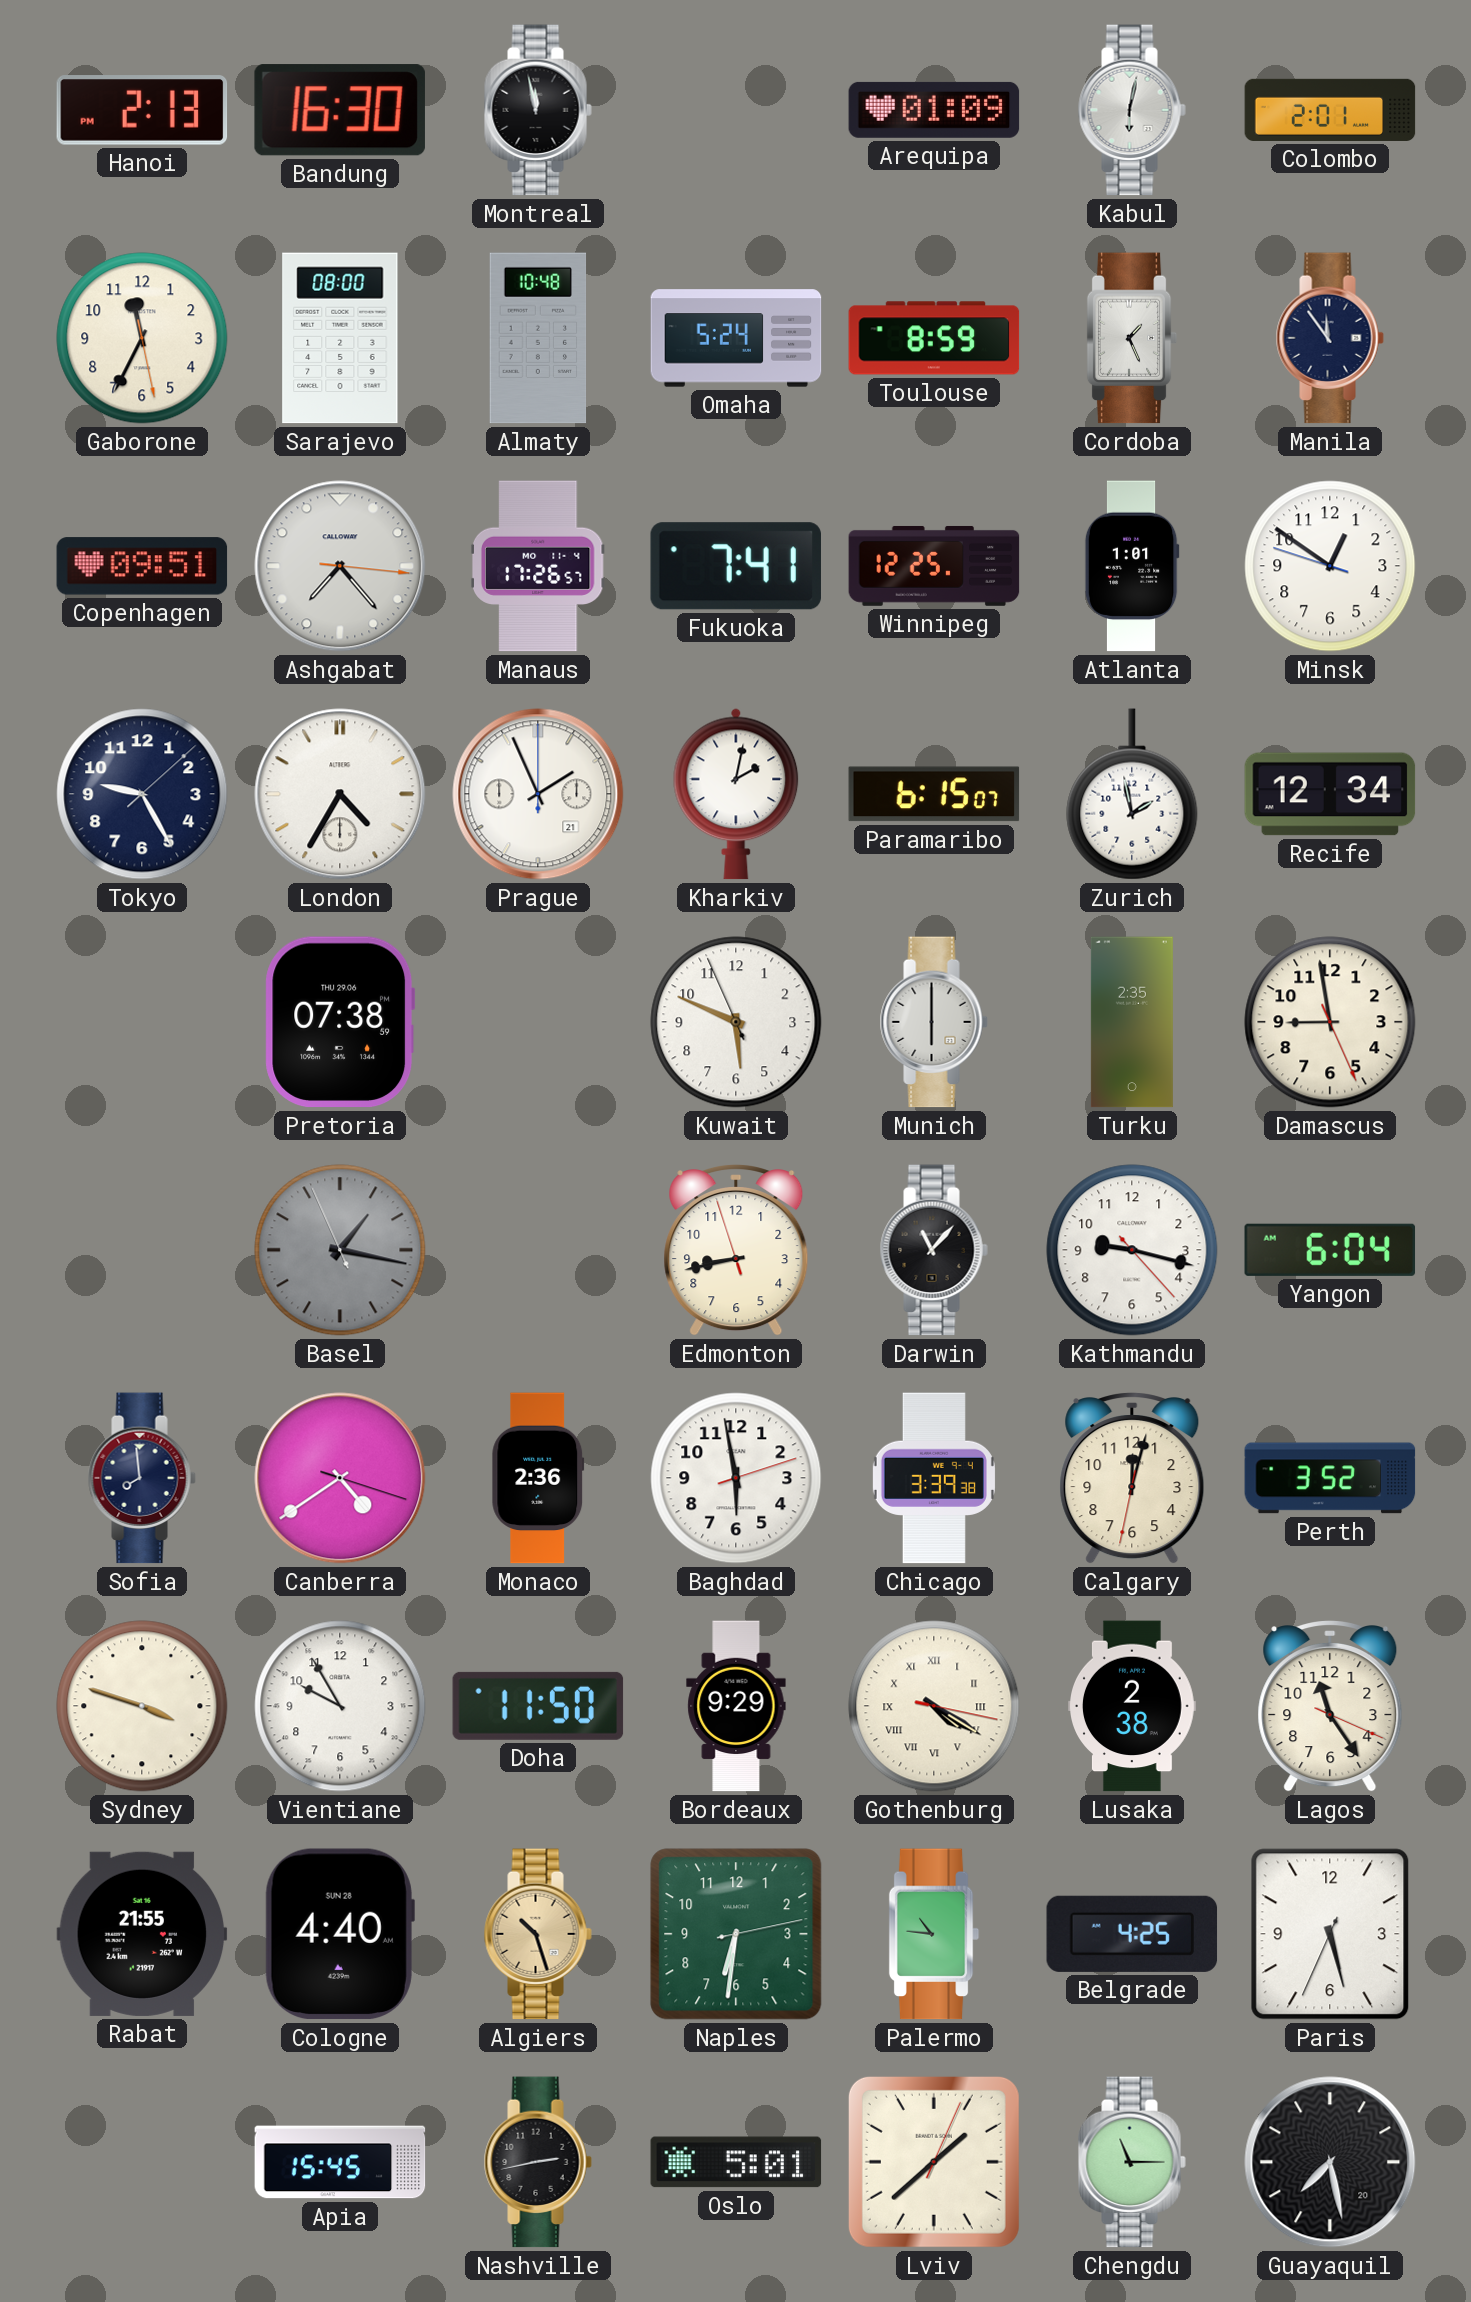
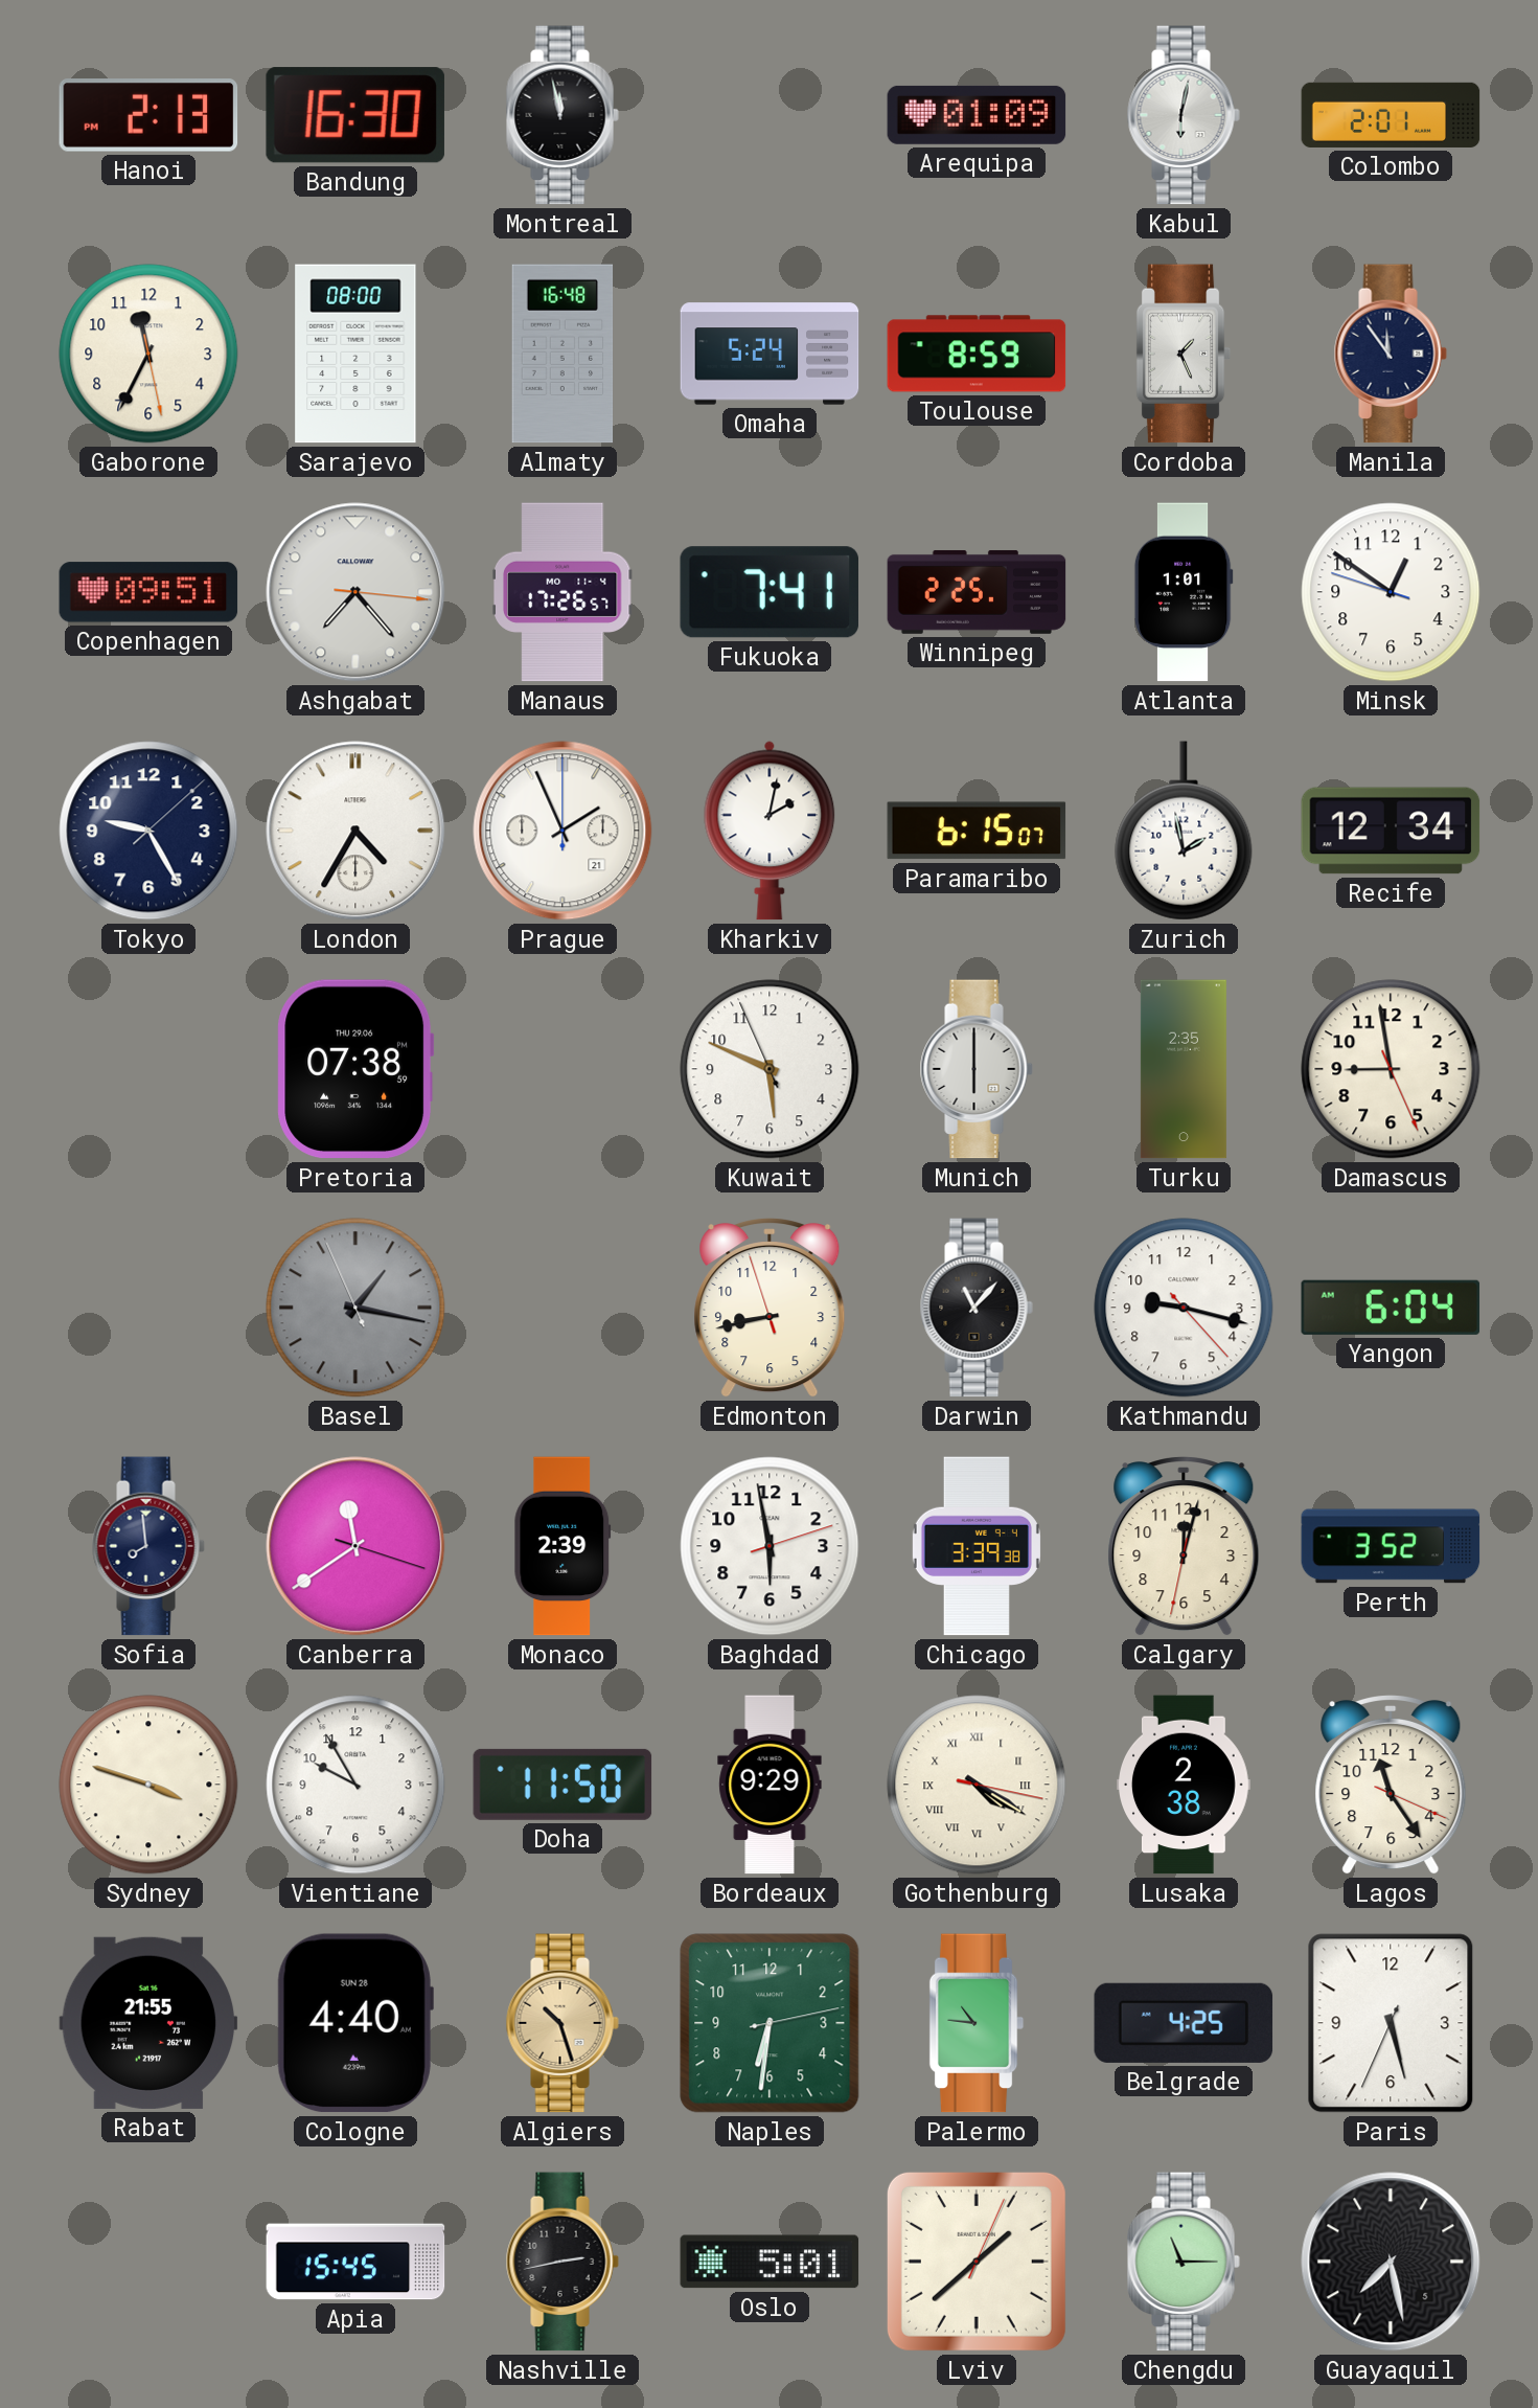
Almaty: 10:48 -> 16:48
Winnipeg: 12:25 -> 2:25
Canberra: 4:39 -> 11:39
Monaco: 2:36 -> 2:39
Guayaquil date: 20 -> 5
